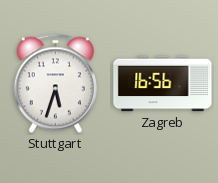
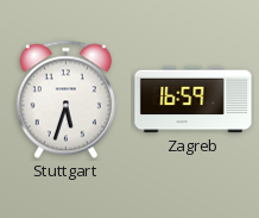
Zagreb: 16:56 -> 16:59
